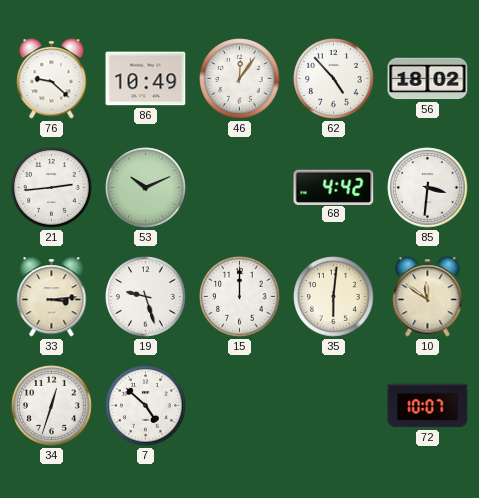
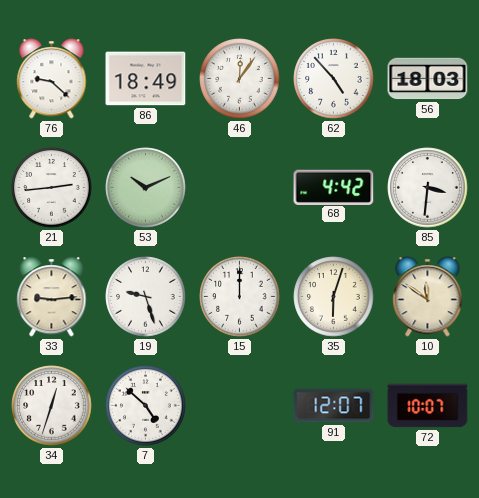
86: 10:49 -> 18:49
56: 18:02 -> 18:03
33: 3:14 -> 9:14
35: 6:01 -> 6:03
91: none -> 12:07
